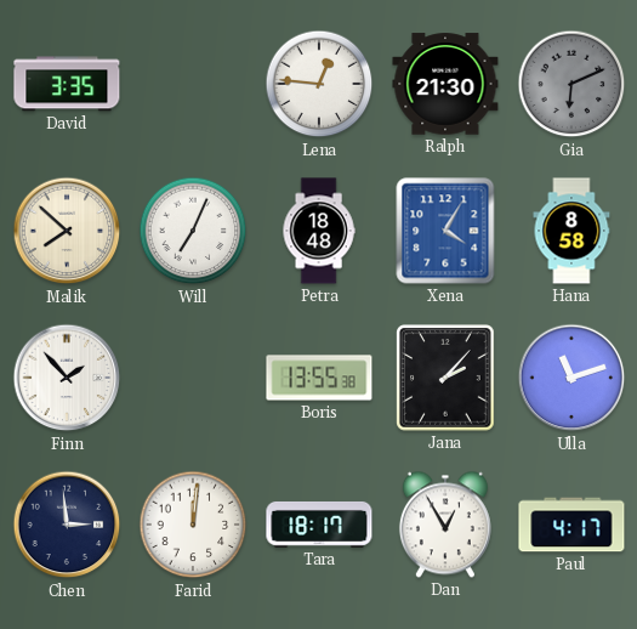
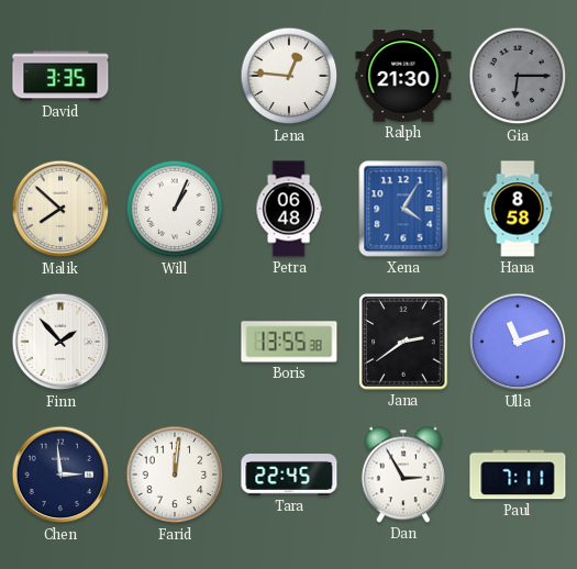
Gia: 6:11 -> 6:15
Will: 7:04 -> 1:04
Petra: 18:48 -> 06:48
Jana: 2:07 -> 2:39
Tara: 18:17 -> 22:45
Dan: 12:55 -> 2:55
Paul: 4:17 -> 7:11
